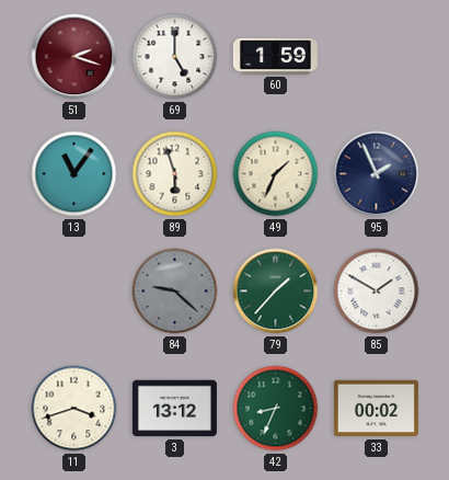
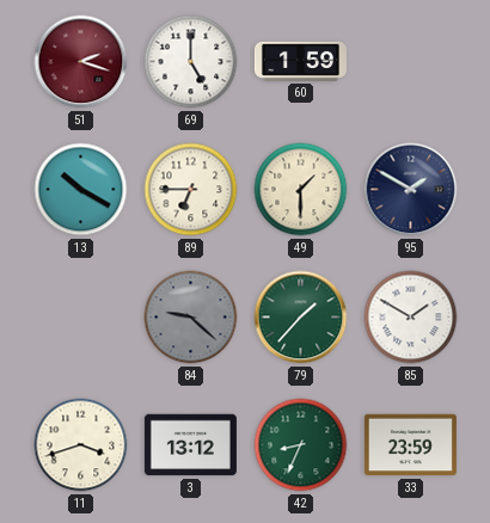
13: 11:06 -> 10:20
89: 5:57 -> 6:45
49: 1:34 -> 1:30
95: 1:56 -> 1:50
33: 00:02 -> 23:59
